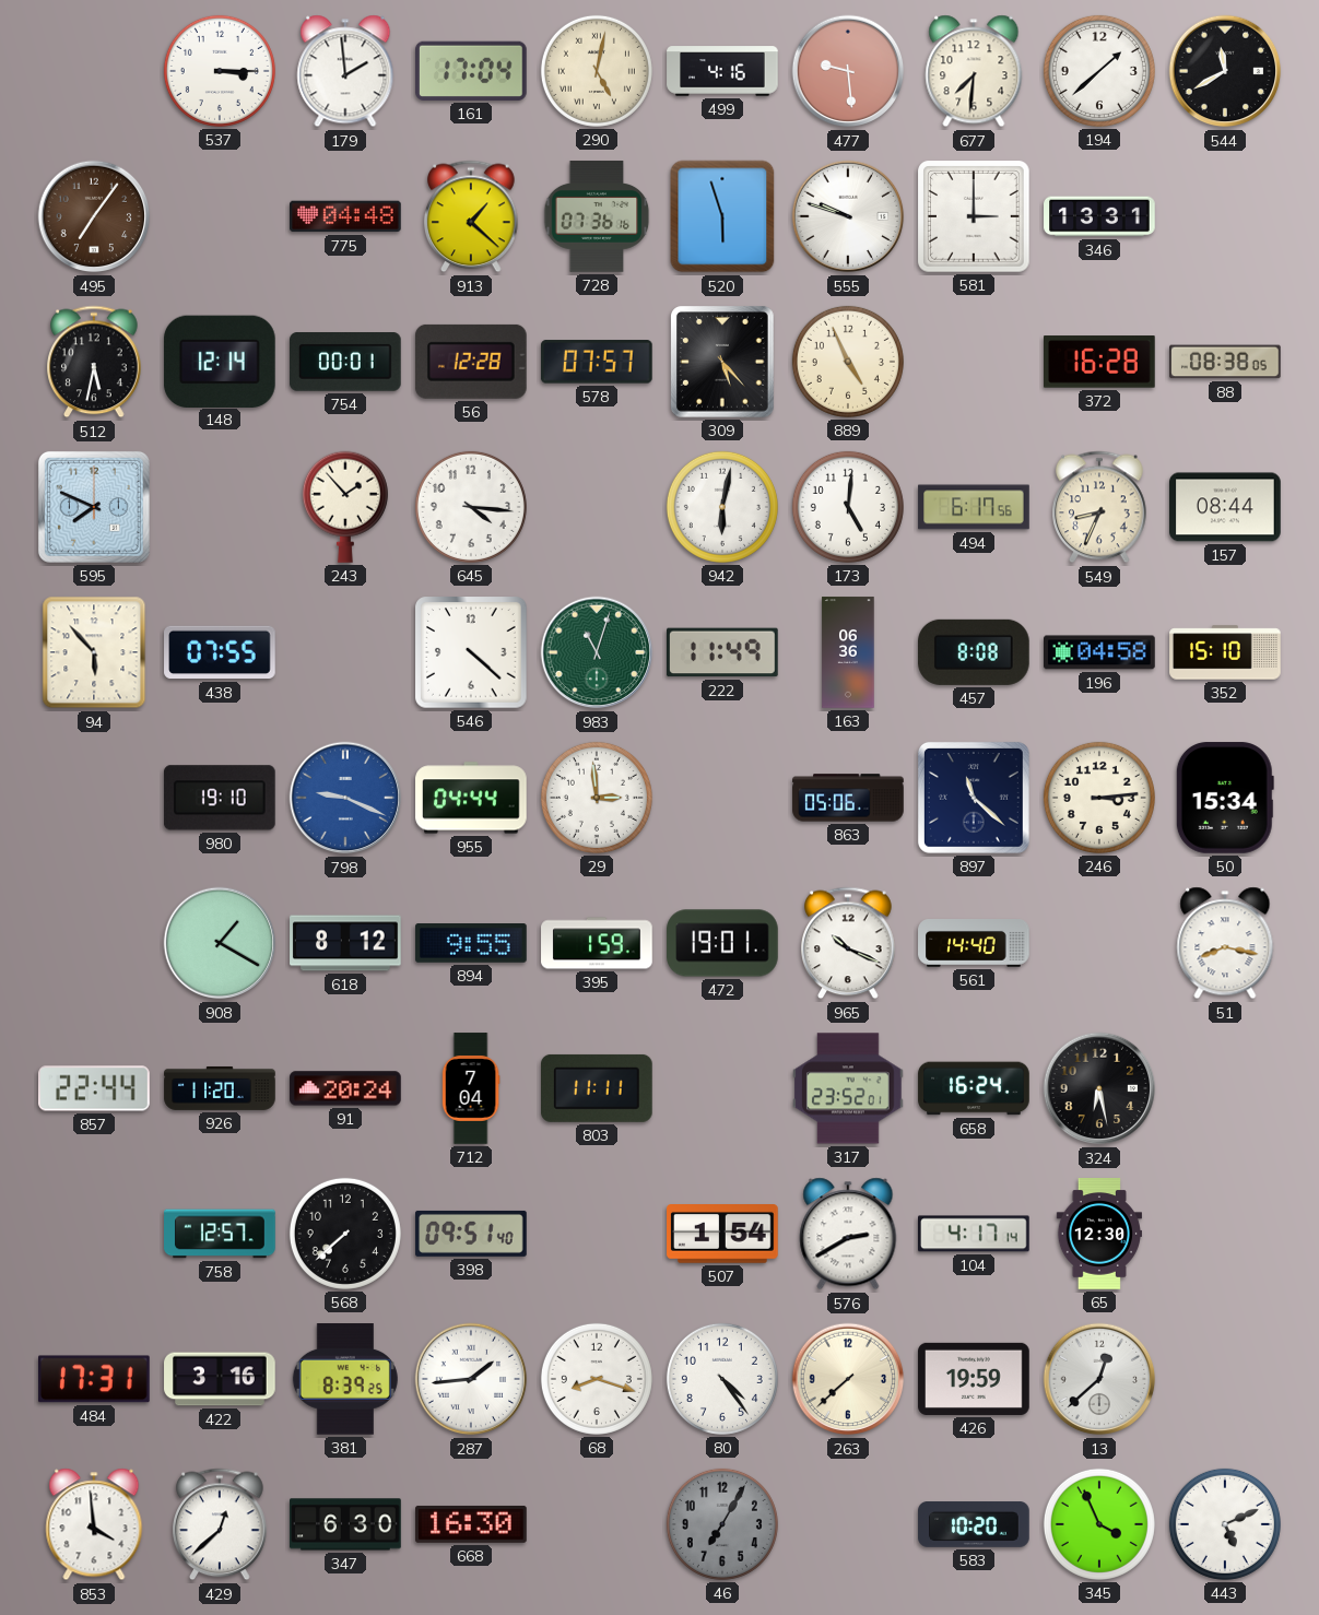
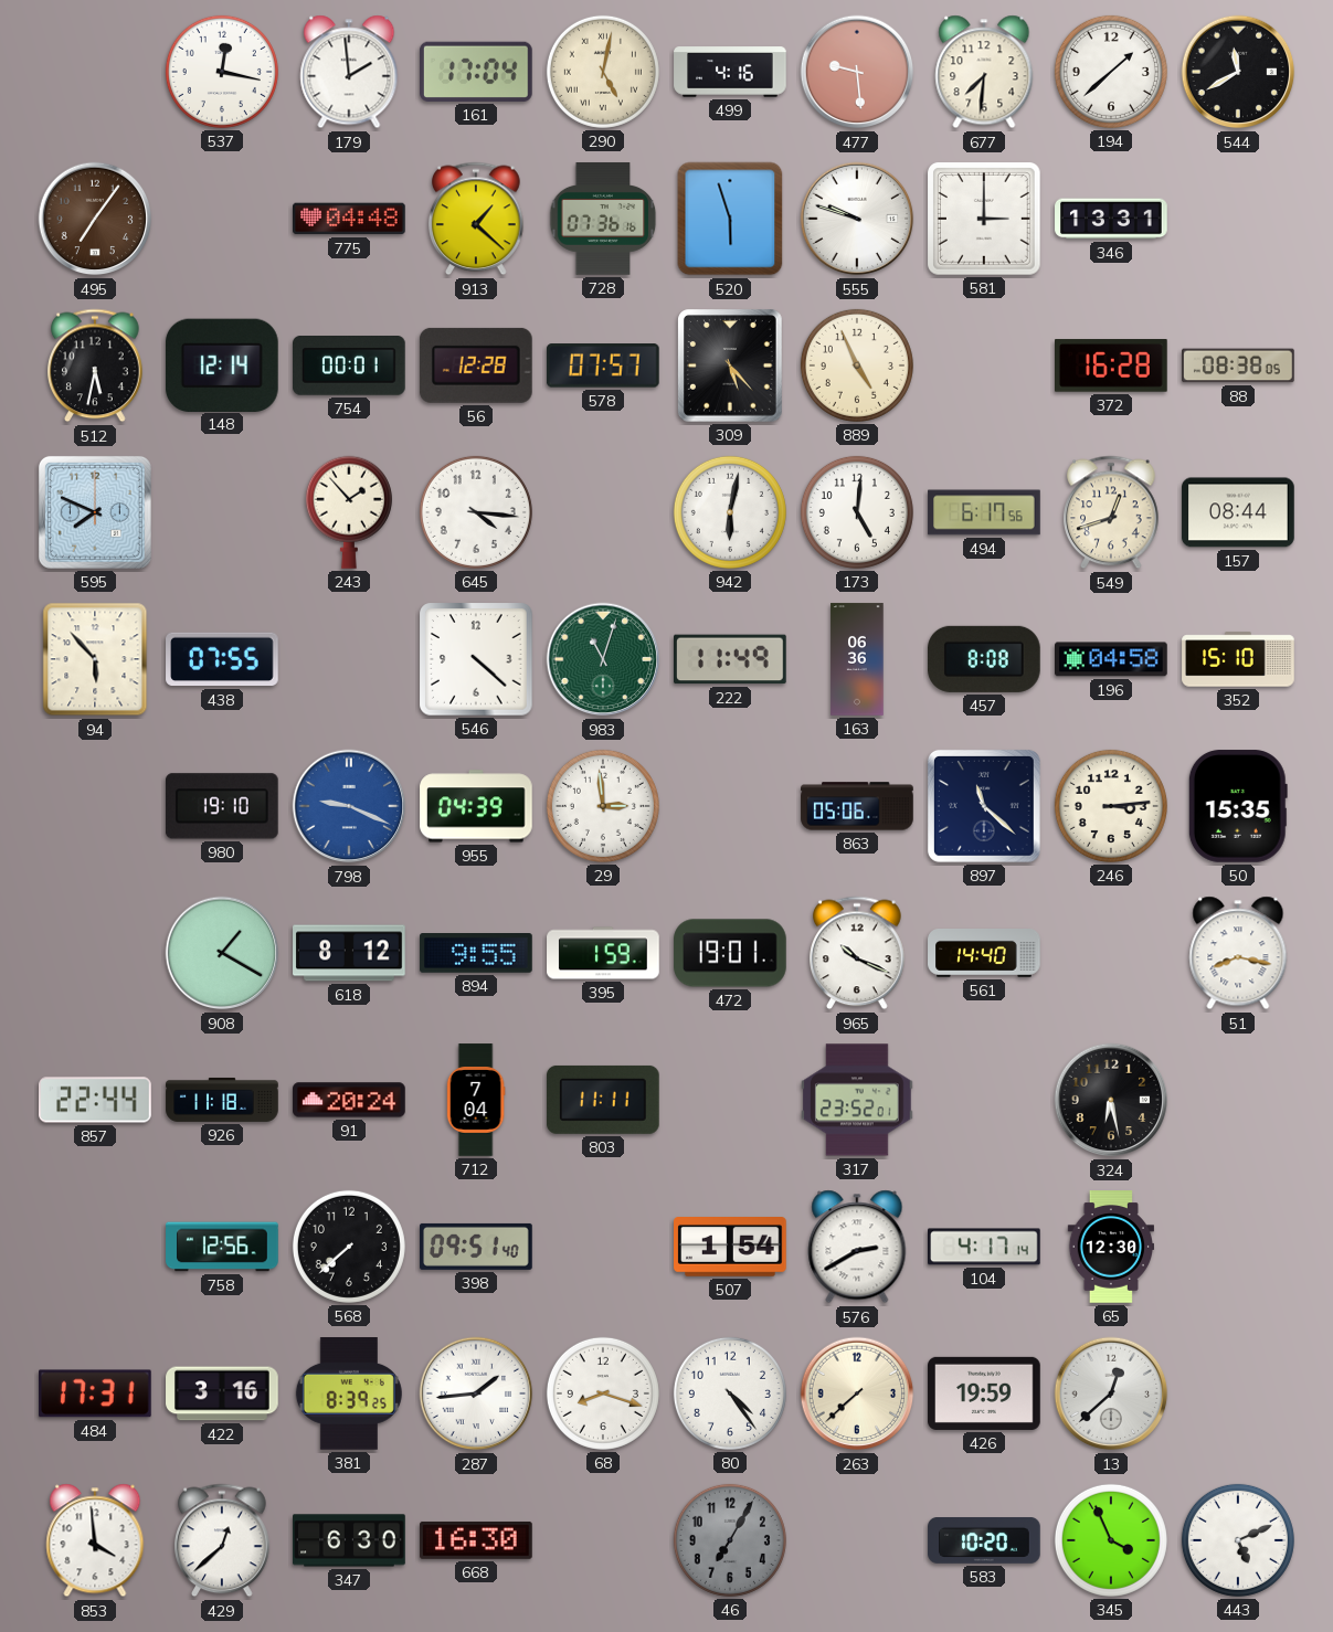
537: 3:15 -> 12:17
549: 8:34 -> 12:42
955: 04:44 -> 04:39
50: 15:34 -> 15:35
926: 11:20 -> 11:18
658: 16:24 -> none
758: 12:57 -> 12:56
